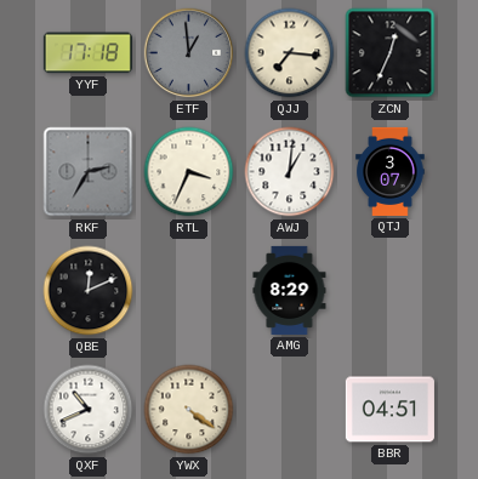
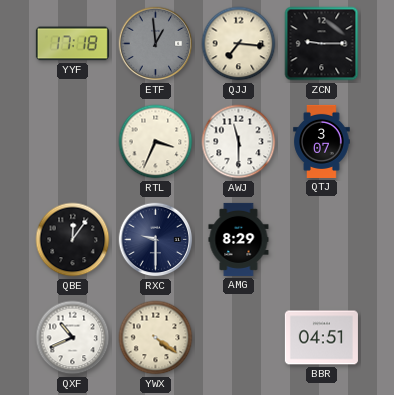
ZCN: 12:34 -> 9:15
RKF: 2:35 -> none
AWJ: 1:01 -> 11:30
QBE: 12:11 -> 12:06
RXC: none -> 9:30
